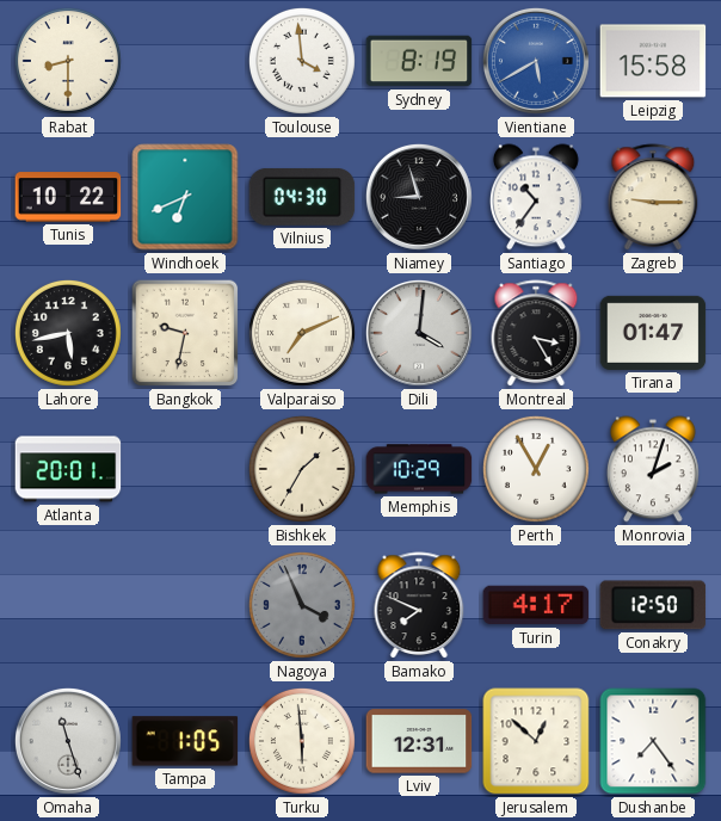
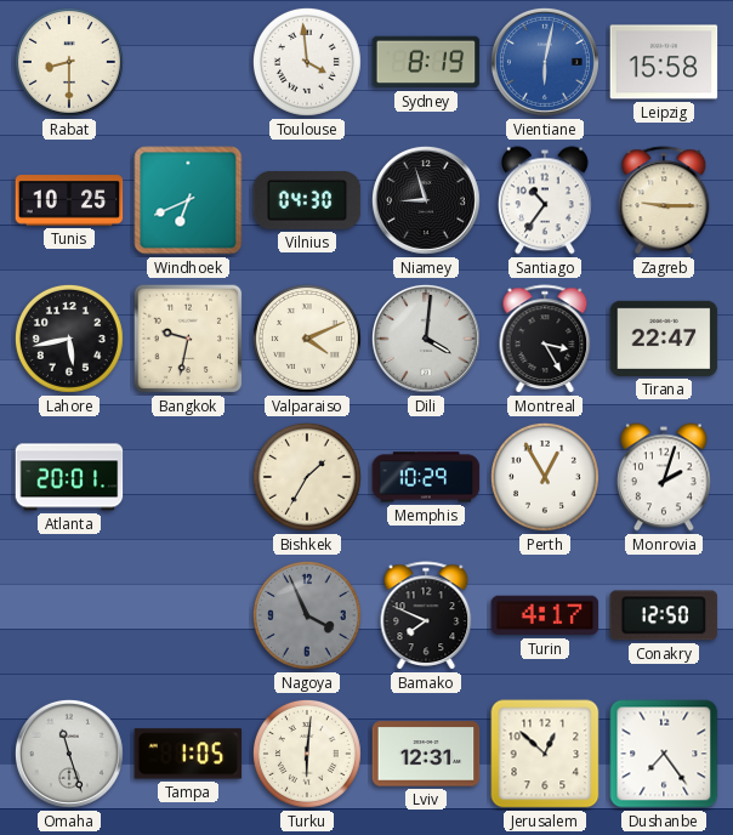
Vientiane: 5:40 -> 6:02
Tunis: 10:22 -> 10:25
Valparaiso: 7:11 -> 4:11
Tirana: 01:47 -> 22:47
Turku: 5:59 -> 6:01
